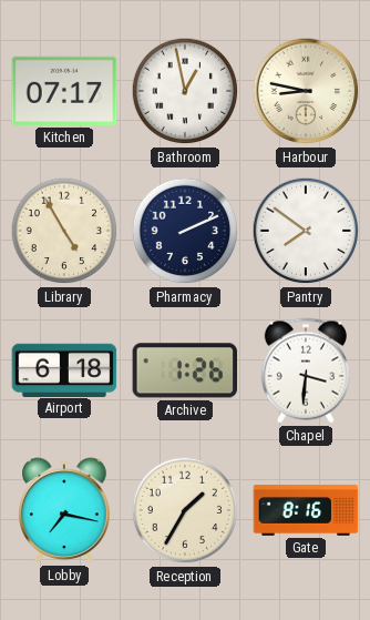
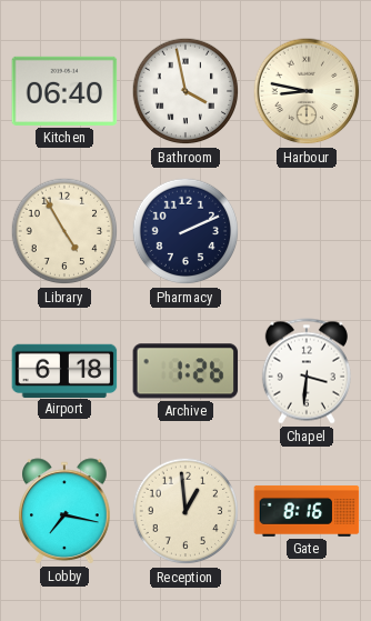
Kitchen: 07:17 -> 06:40
Bathroom: 12:58 -> 3:58
Pantry: 7:51 -> none
Reception: 1:35 -> 12:59
